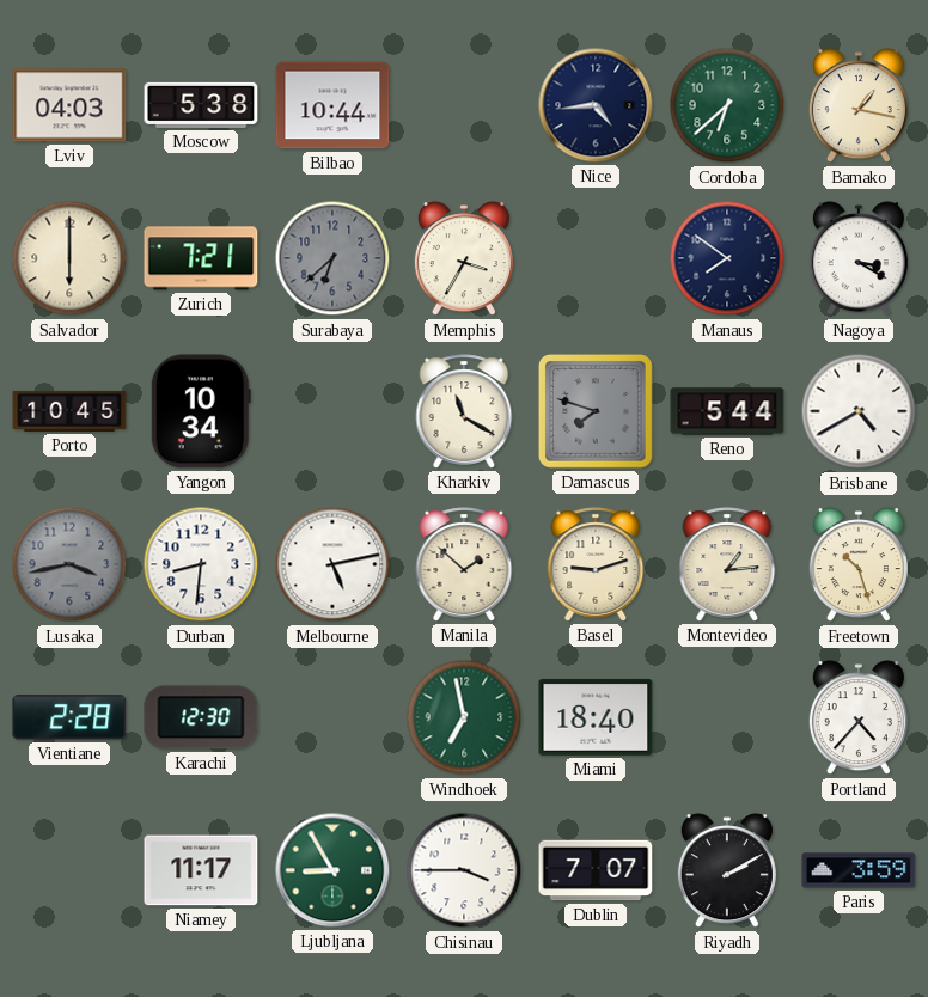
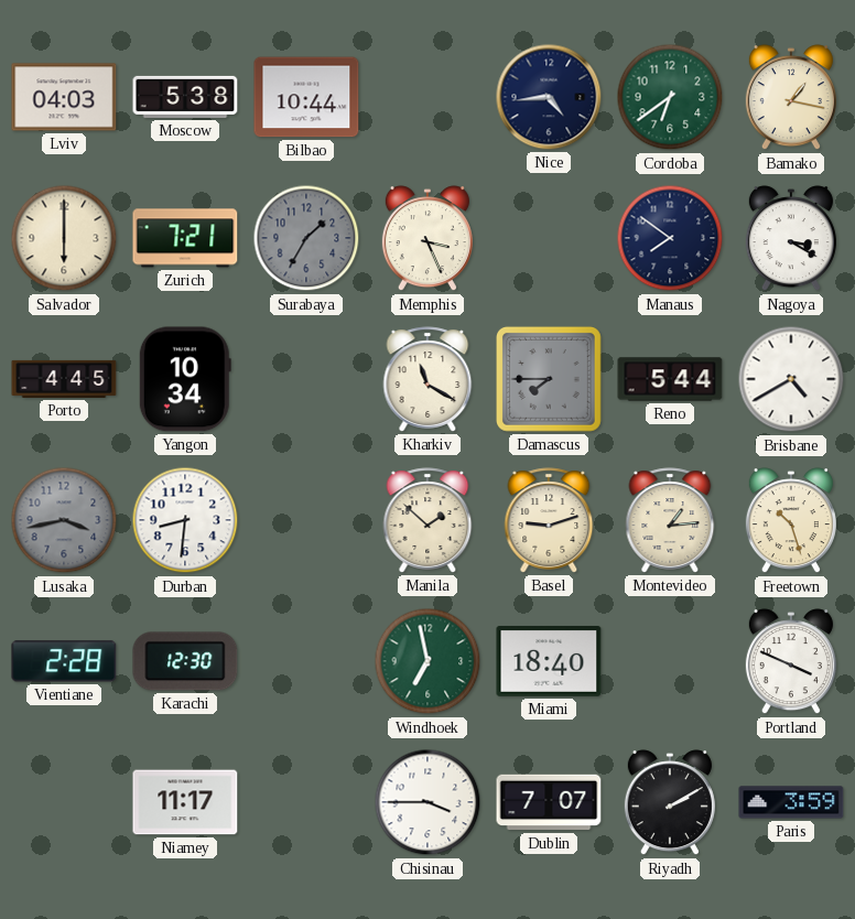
Cordoba: 6:38 -> 6:39
Surabaya: 6:38 -> 1:35
Memphis: 3:35 -> 3:26
Porto: 10:45 -> 4:45
Damascus: 7:48 -> 7:45
Melbourne: 5:13 -> none
Portland: 4:37 -> 3:49
Ljubljana: 8:55 -> none
